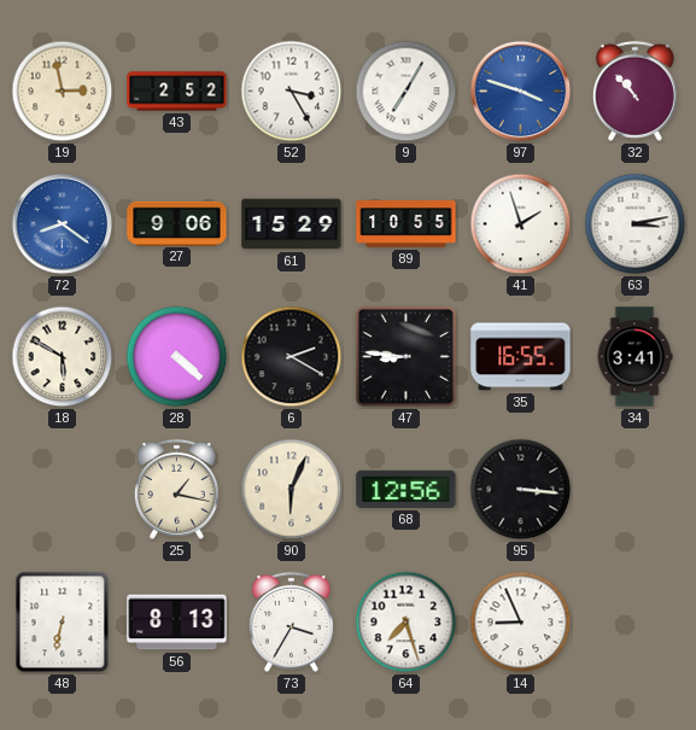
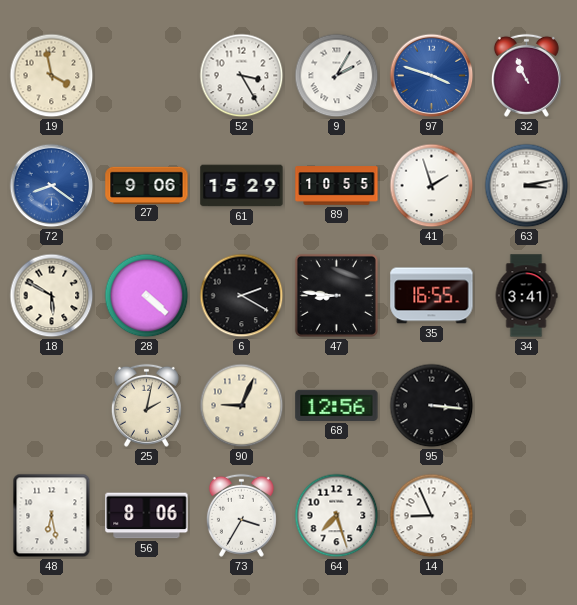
19: 2:58 -> 3:58
43: 2:52 -> none
9: 7:05 -> 2:05
32: 10:53 -> 10:56
25: 1:17 -> 2:02
90: 6:04 -> 9:04
48: 6:32 -> 6:28
56: 8:13 -> 8:06
